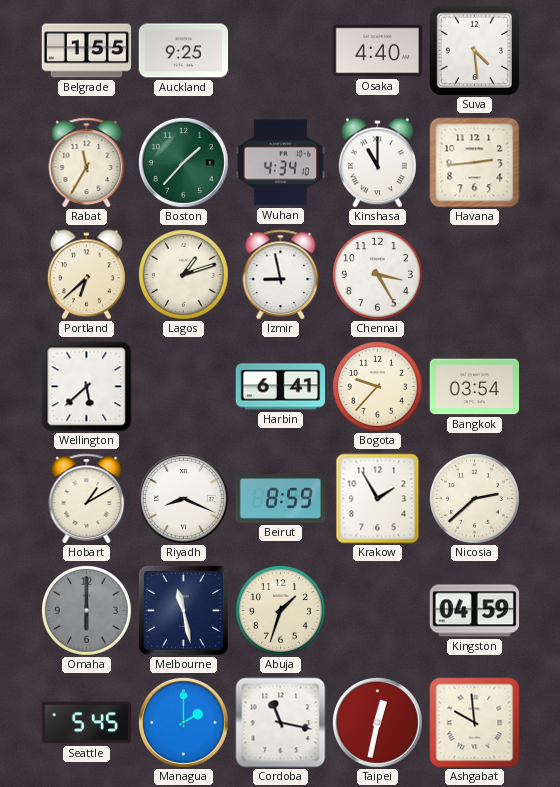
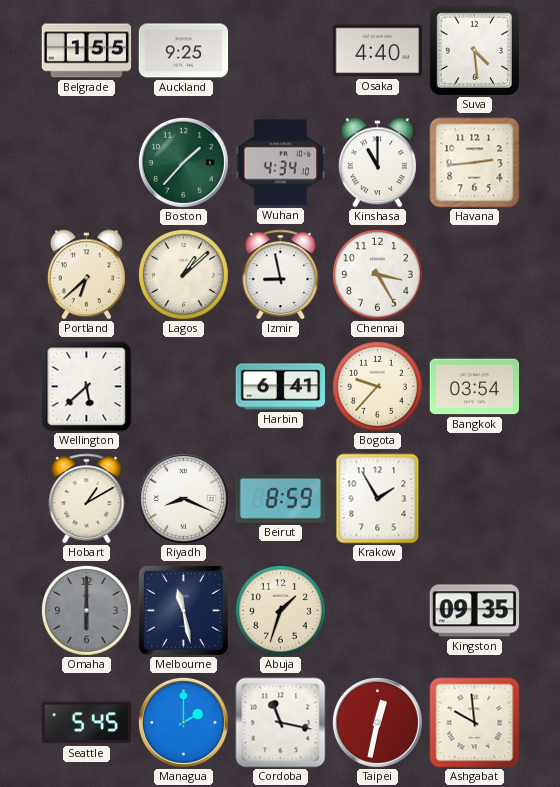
Rabat: 11:35 -> none
Lagos: 1:12 -> 1:08
Nicosia: 2:38 -> none
Kingston: 04:59 -> 09:35
